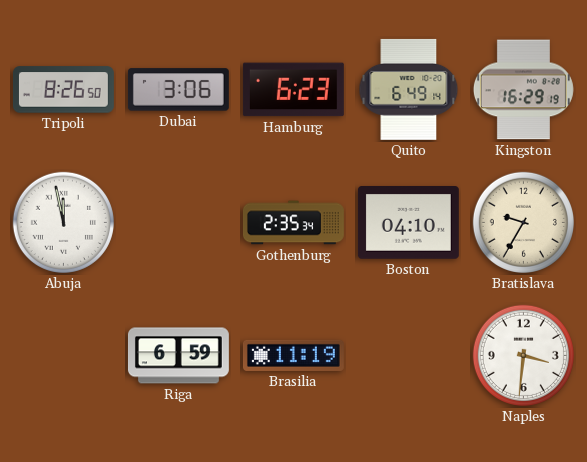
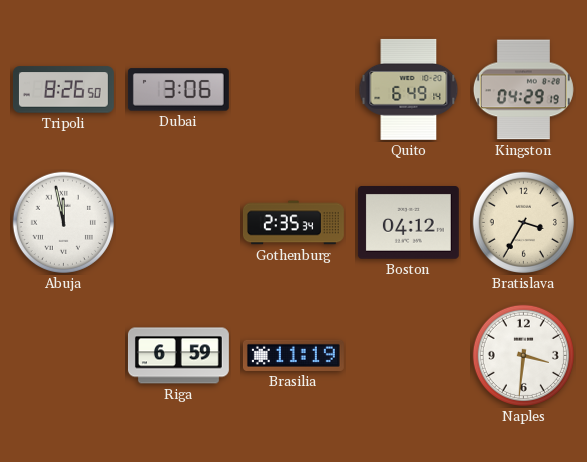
Hamburg: 6:23 -> none
Kingston: 16:29 -> 04:29
Boston: 04:10 -> 04:12
Bratislava: 9:35 -> 3:35
